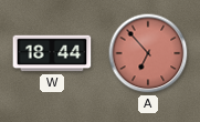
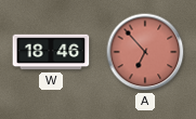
W: 18:44 -> 18:46
